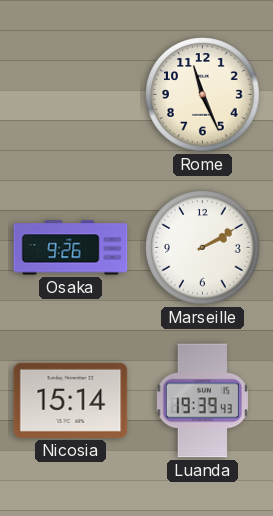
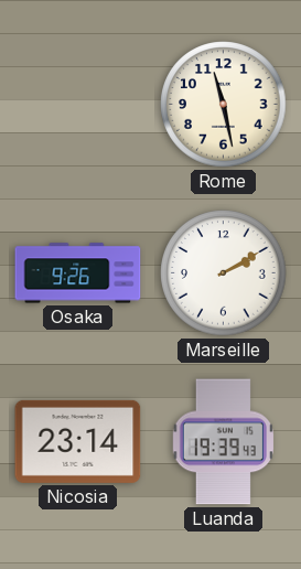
Rome: 11:26 -> 11:28
Nicosia: 15:14 -> 23:14
